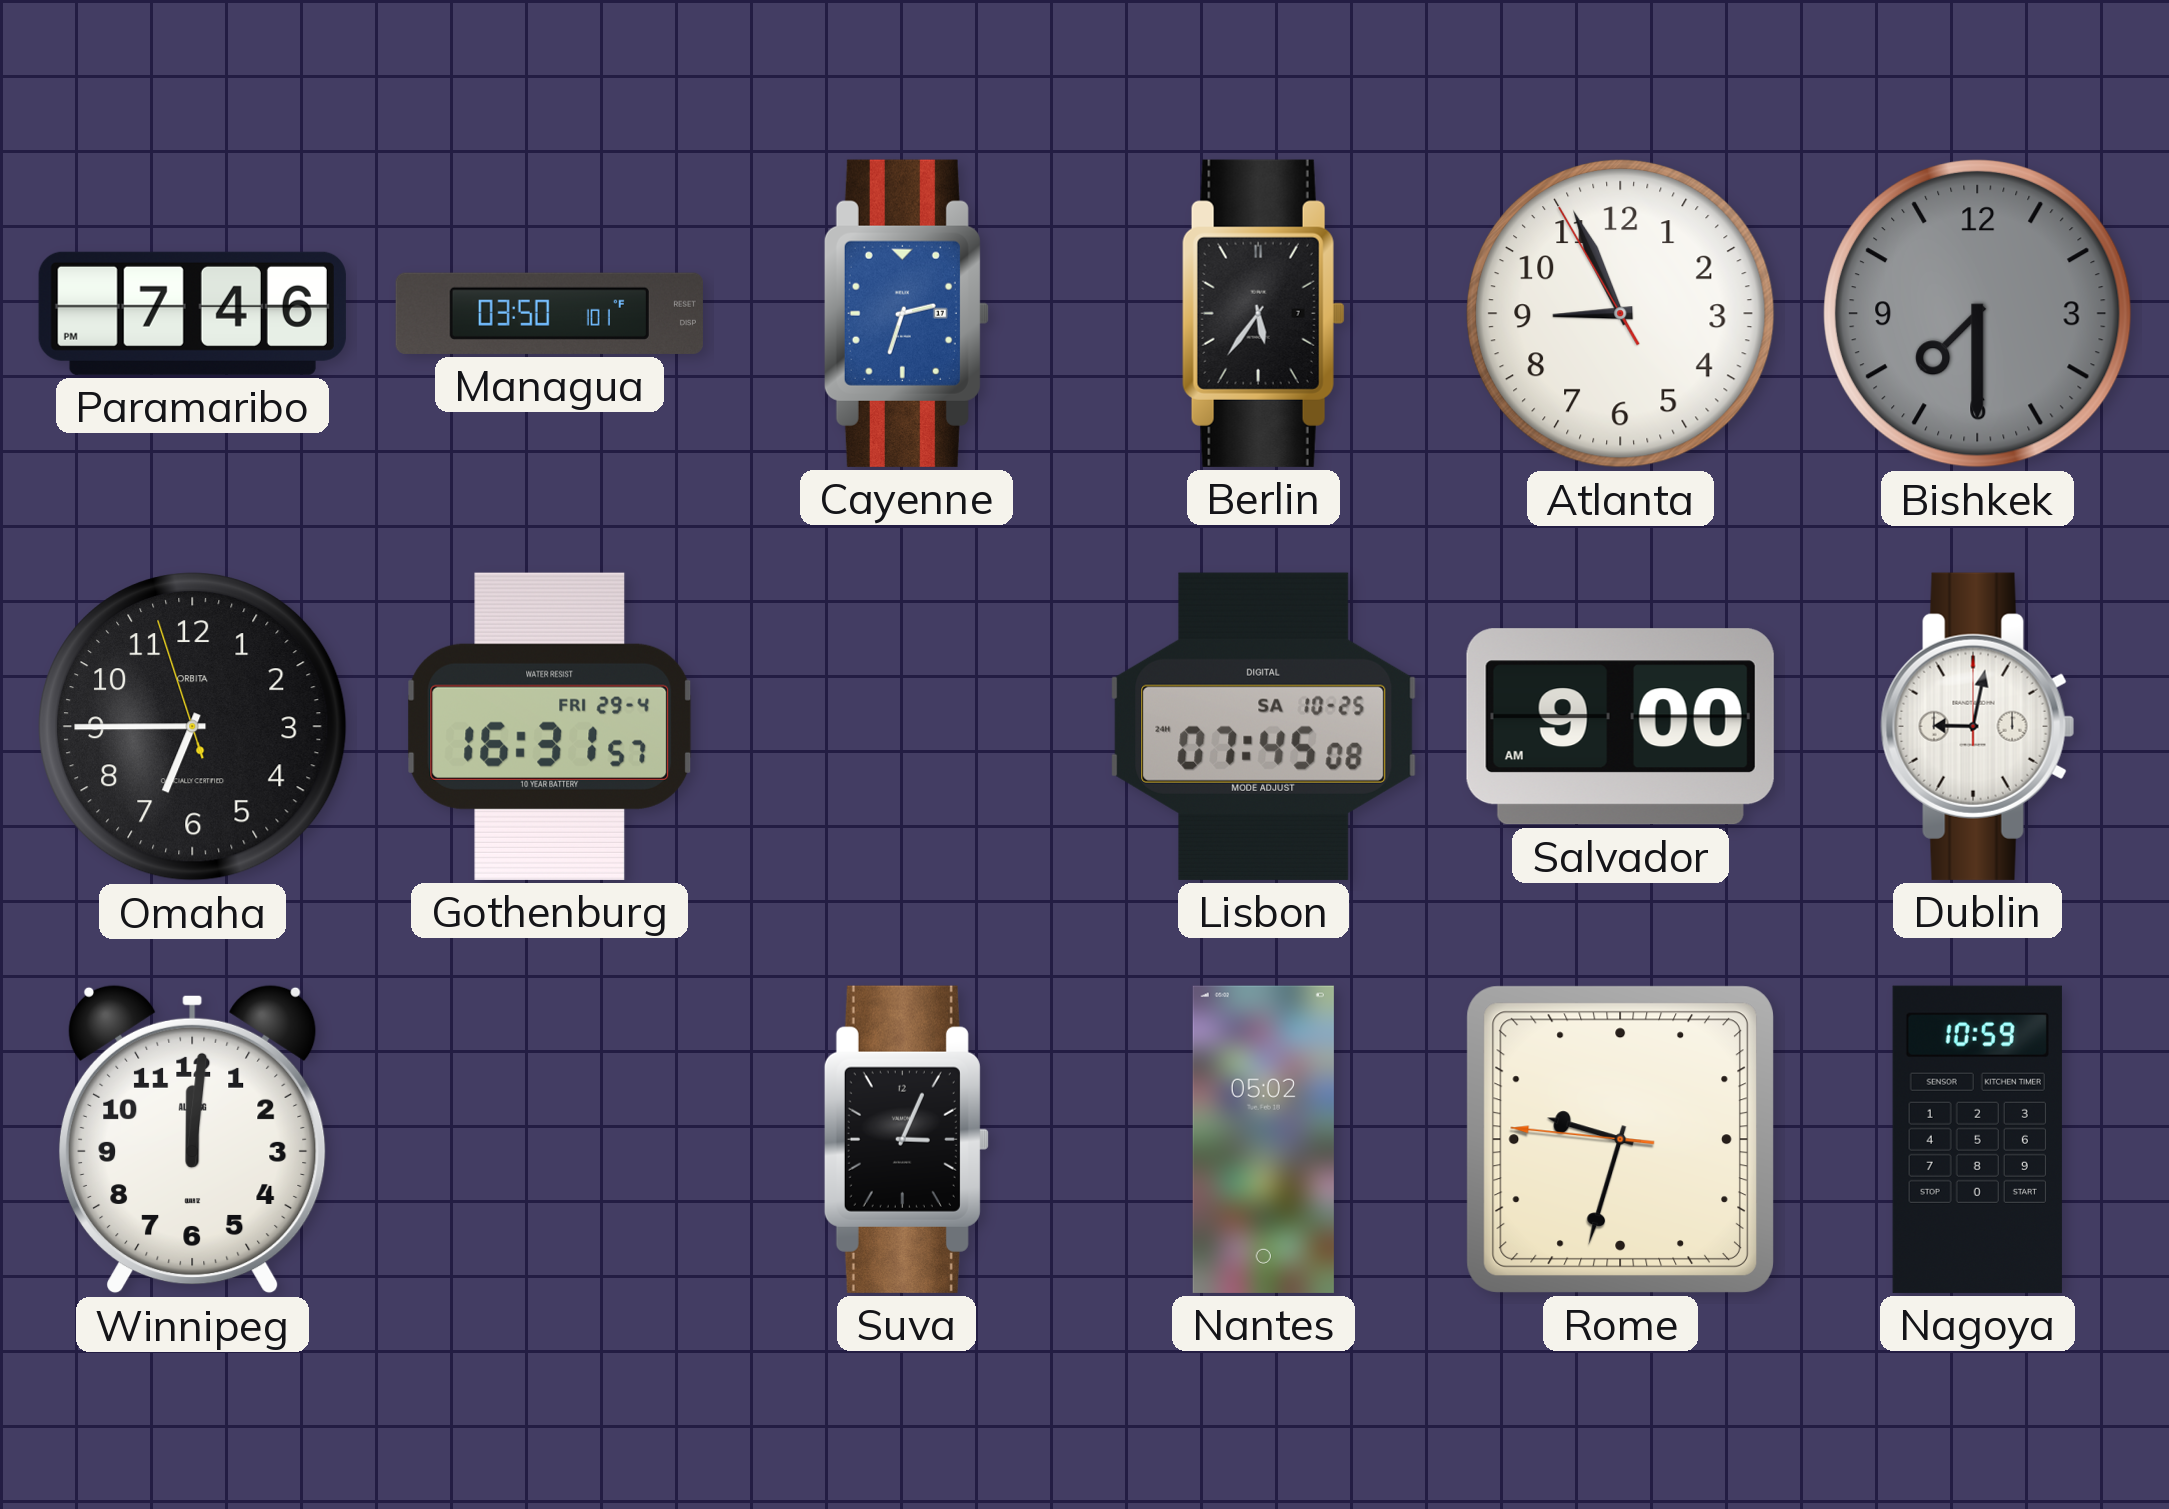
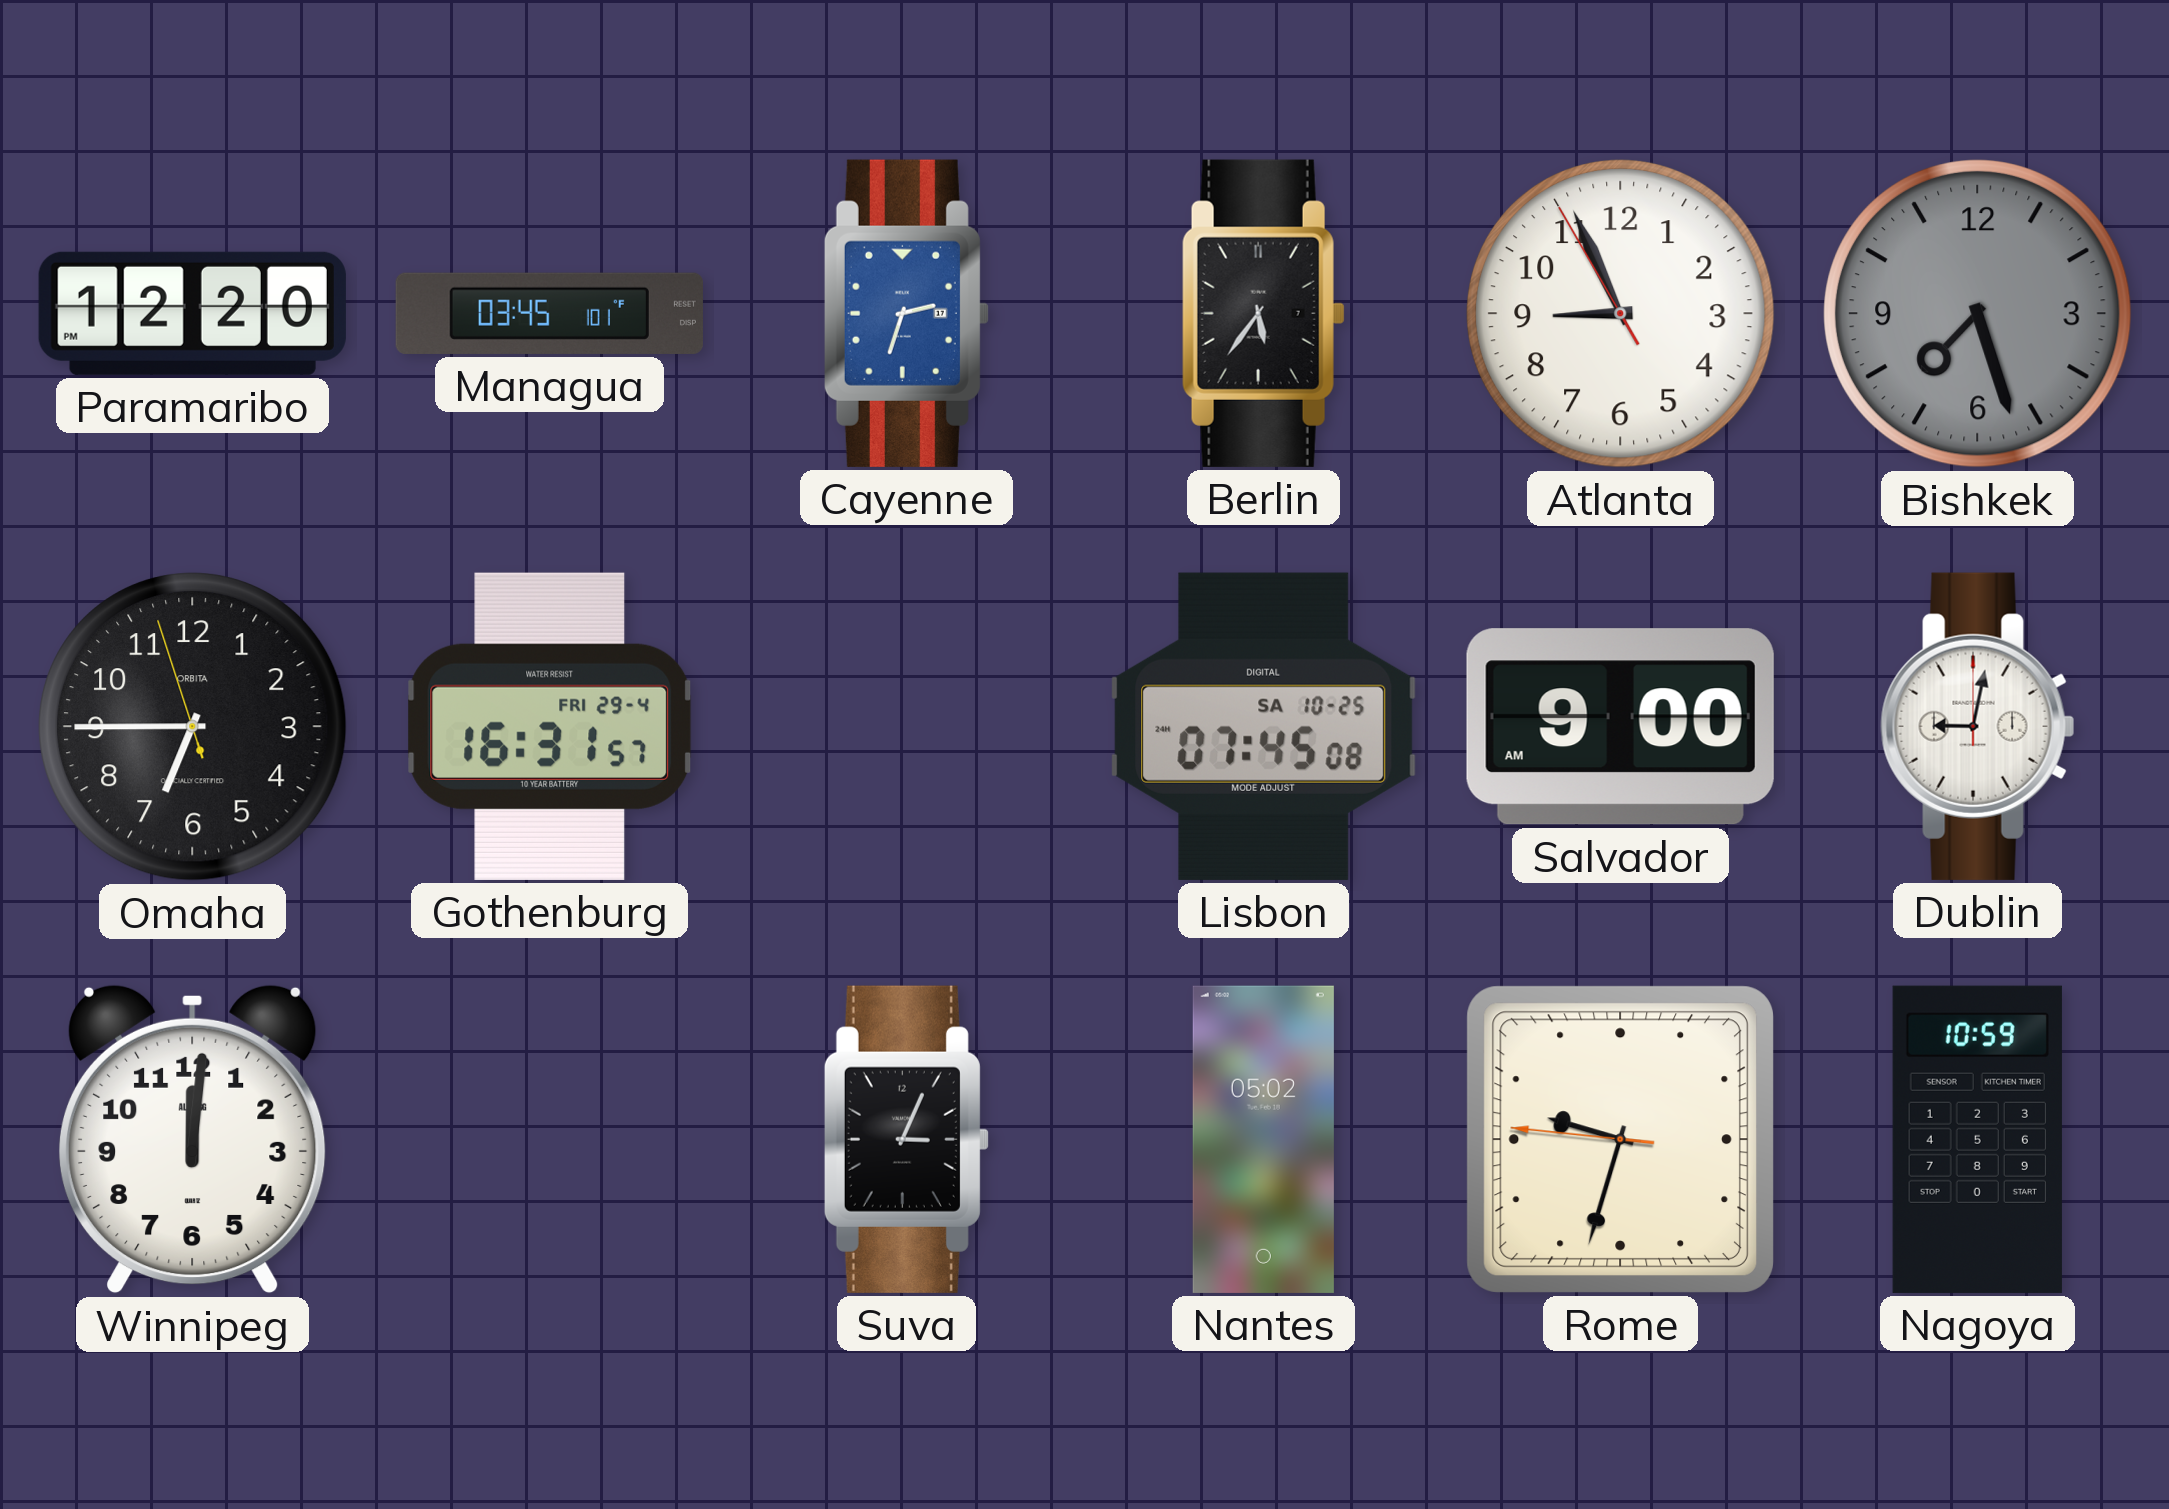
Paramaribo: 7:46 -> 12:20
Managua: 03:50 -> 03:45
Bishkek: 7:30 -> 7:27
